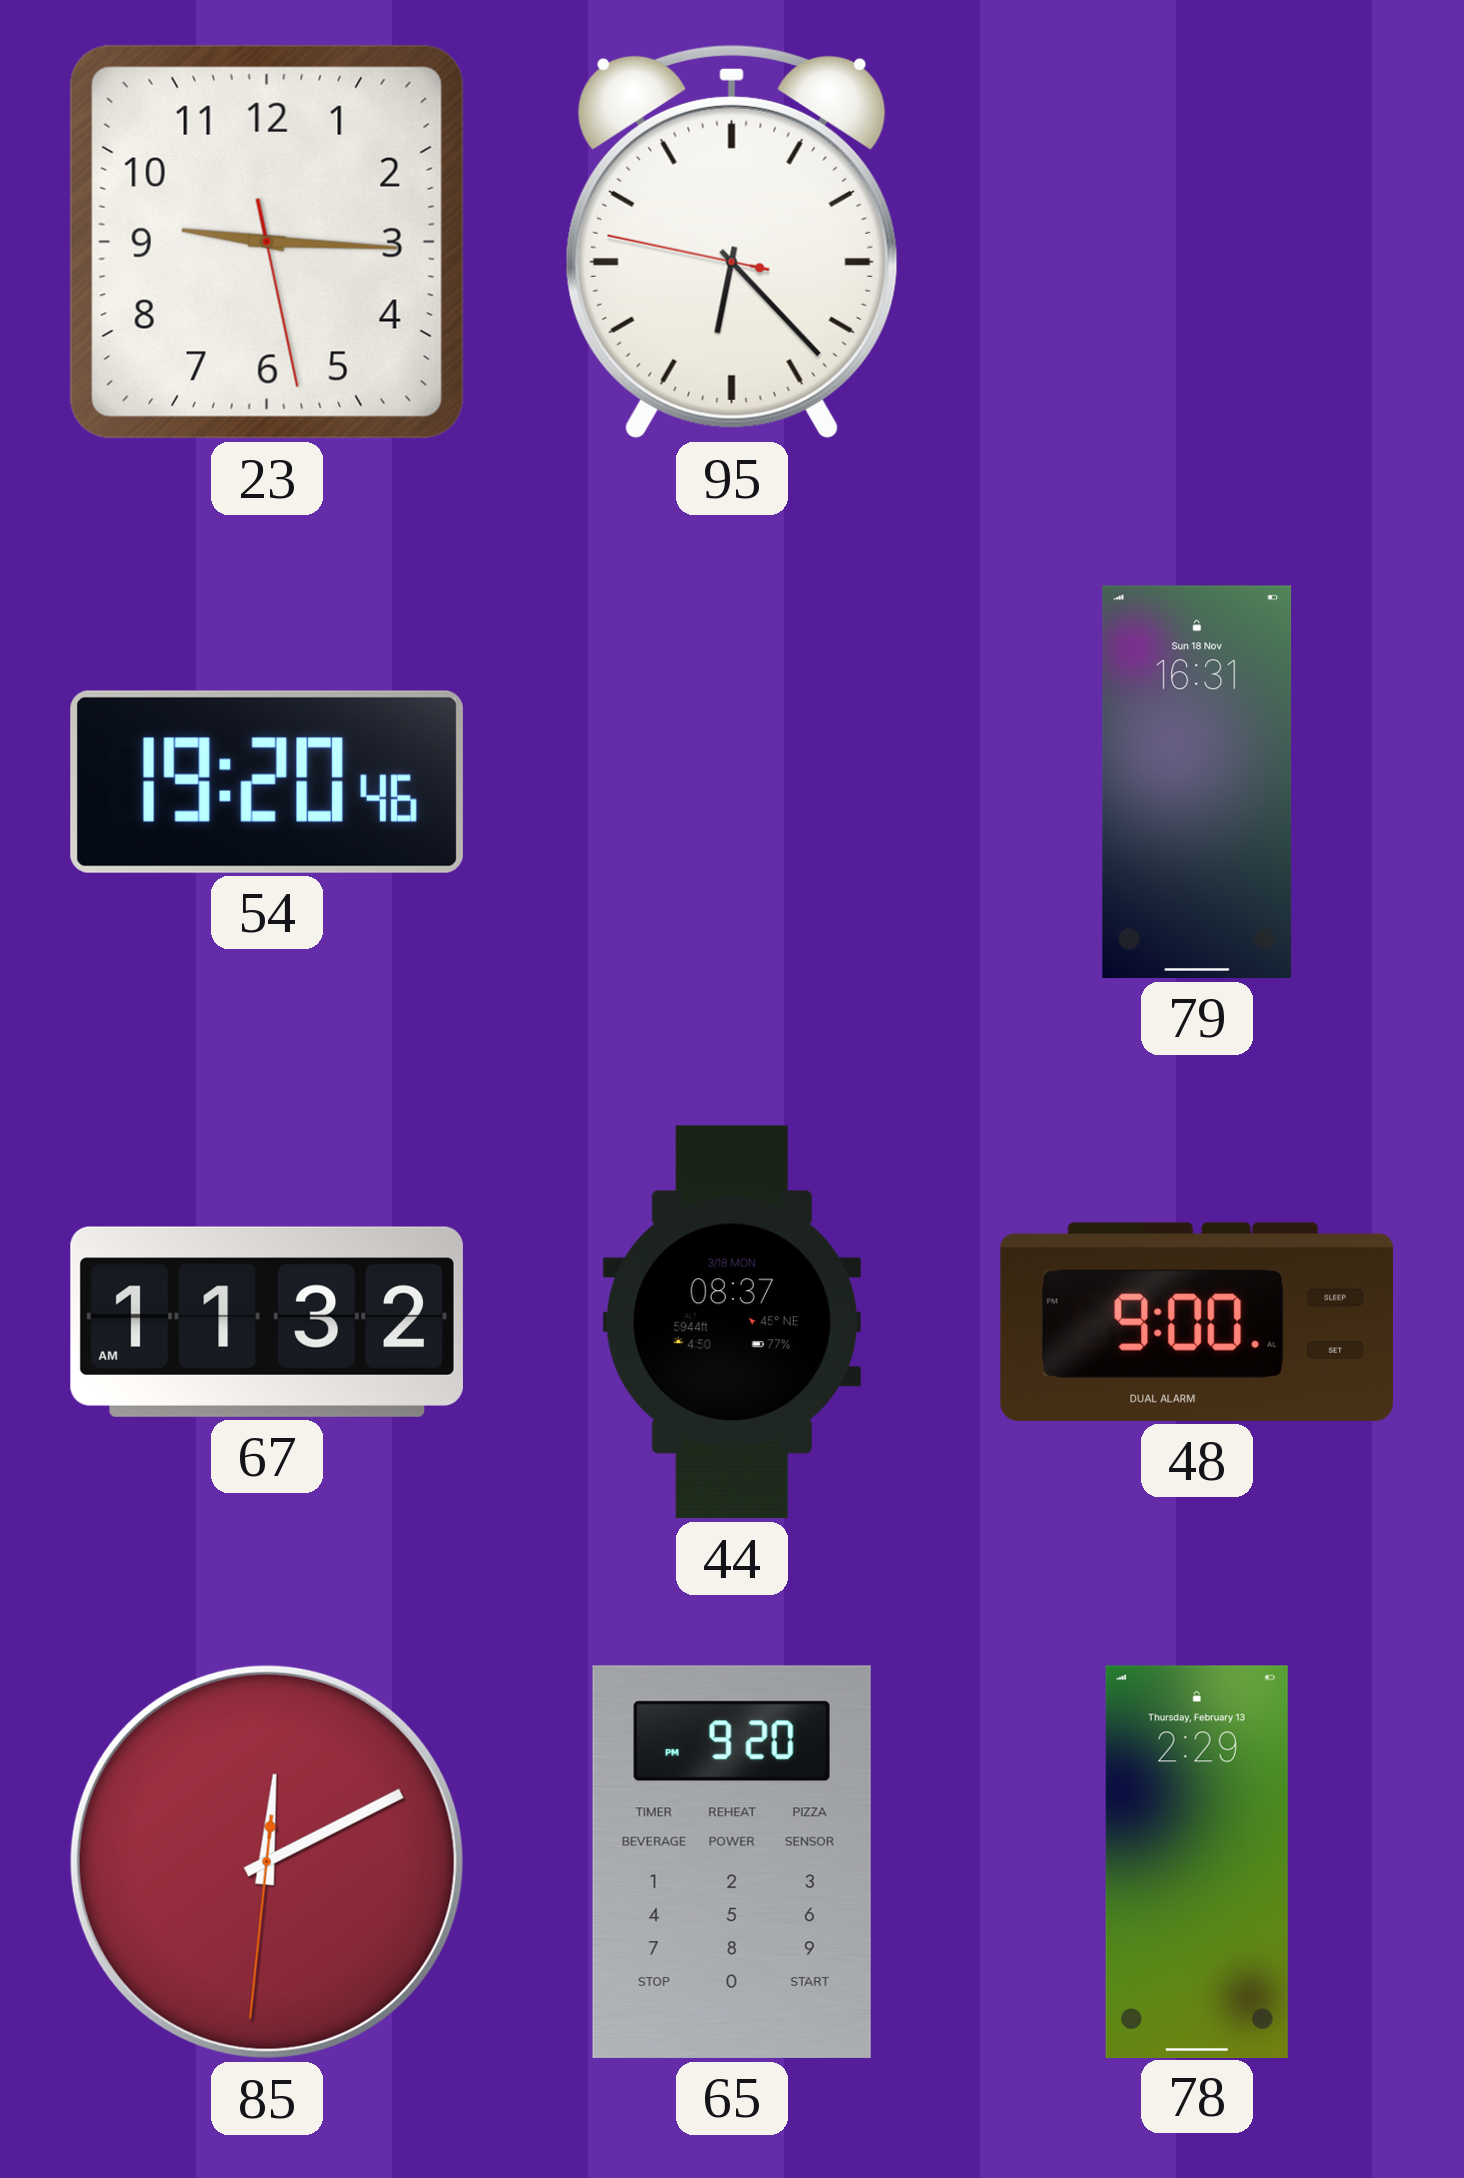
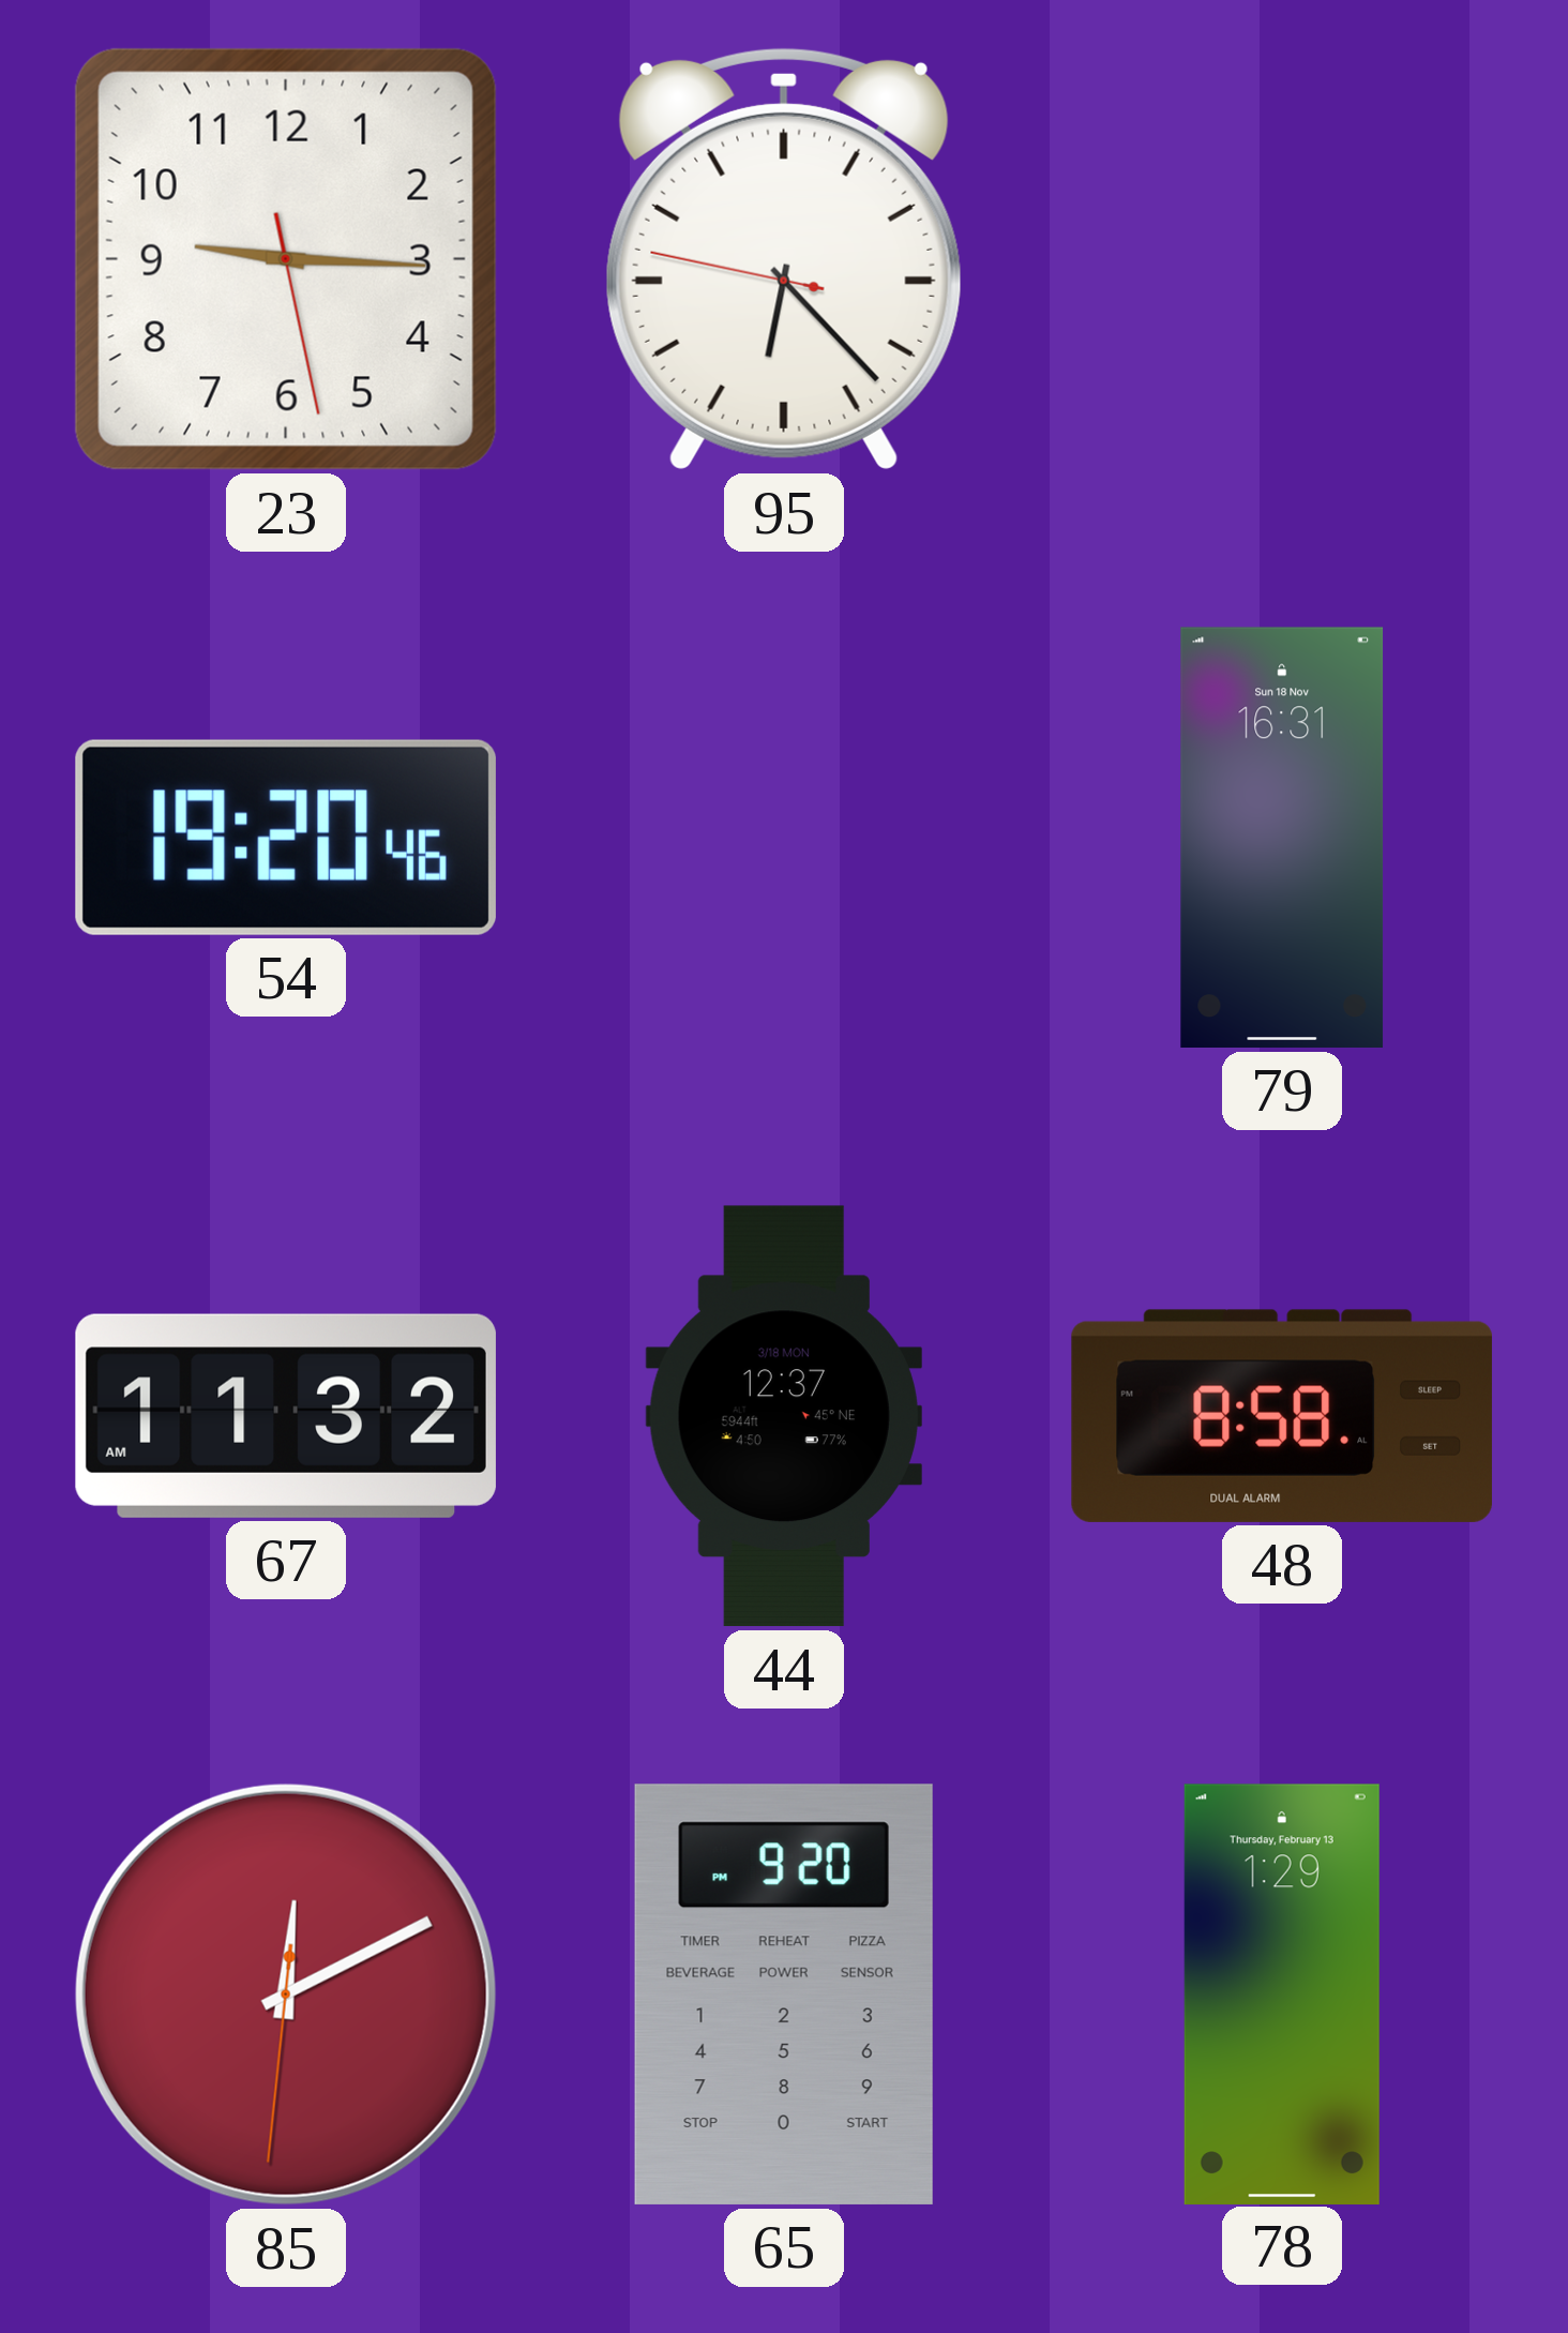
44: 08:37 -> 12:37
48: 9:00 -> 8:58
78: 2:29 -> 1:29
